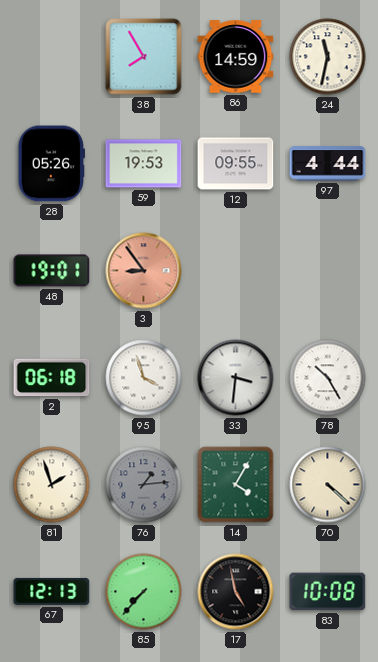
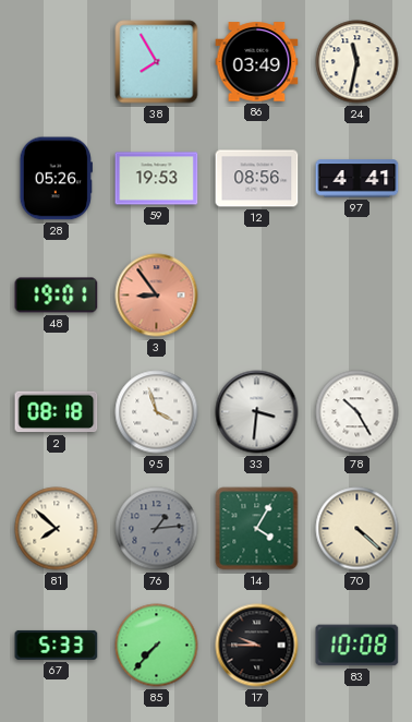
86: 14:59 -> 03:49
12: 09:55 -> 08:56
97: 4:44 -> 4:41
2: 06:18 -> 08:18
81: 1:57 -> 7:52
67: 12:13 -> 5:33
17: 4:58 -> 9:45
